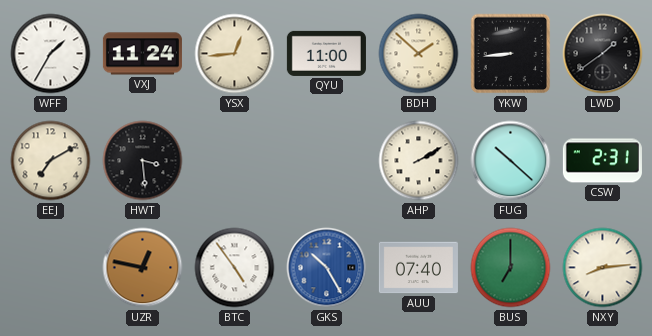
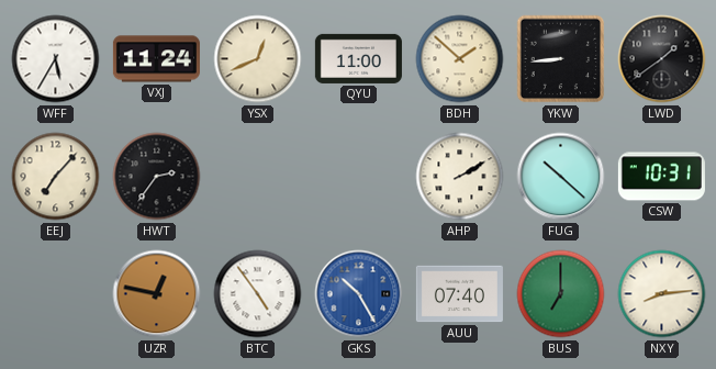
WFF: 1:35 -> 5:35
YSX: 12:44 -> 12:41
EEJ: 7:10 -> 7:07
HWT: 3:29 -> 2:36
CSW: 2:31 -> 10:31
